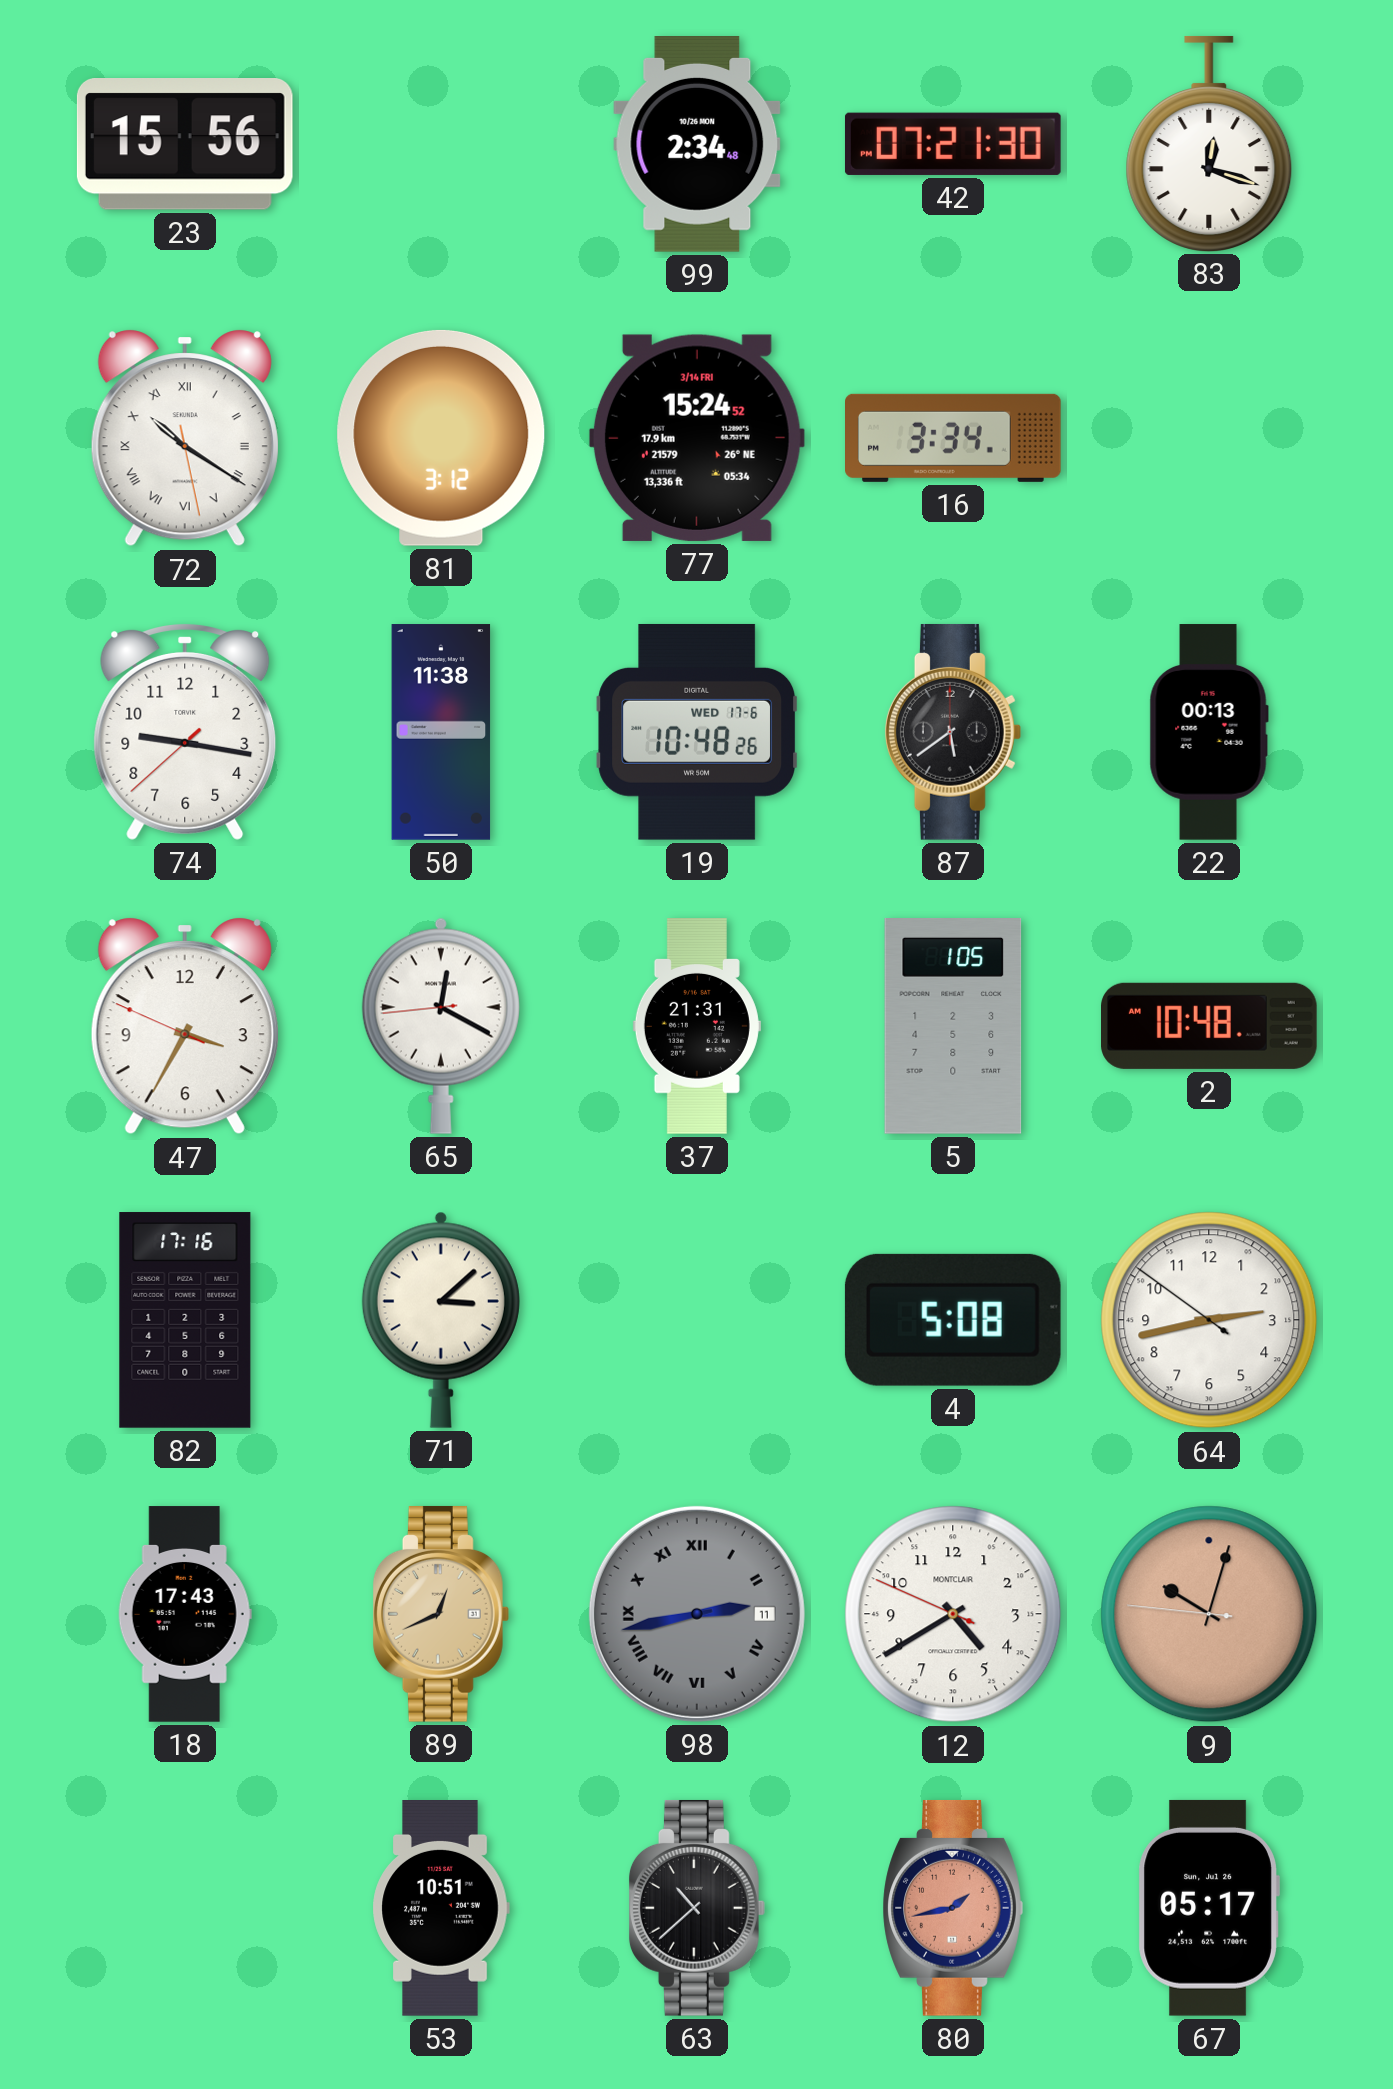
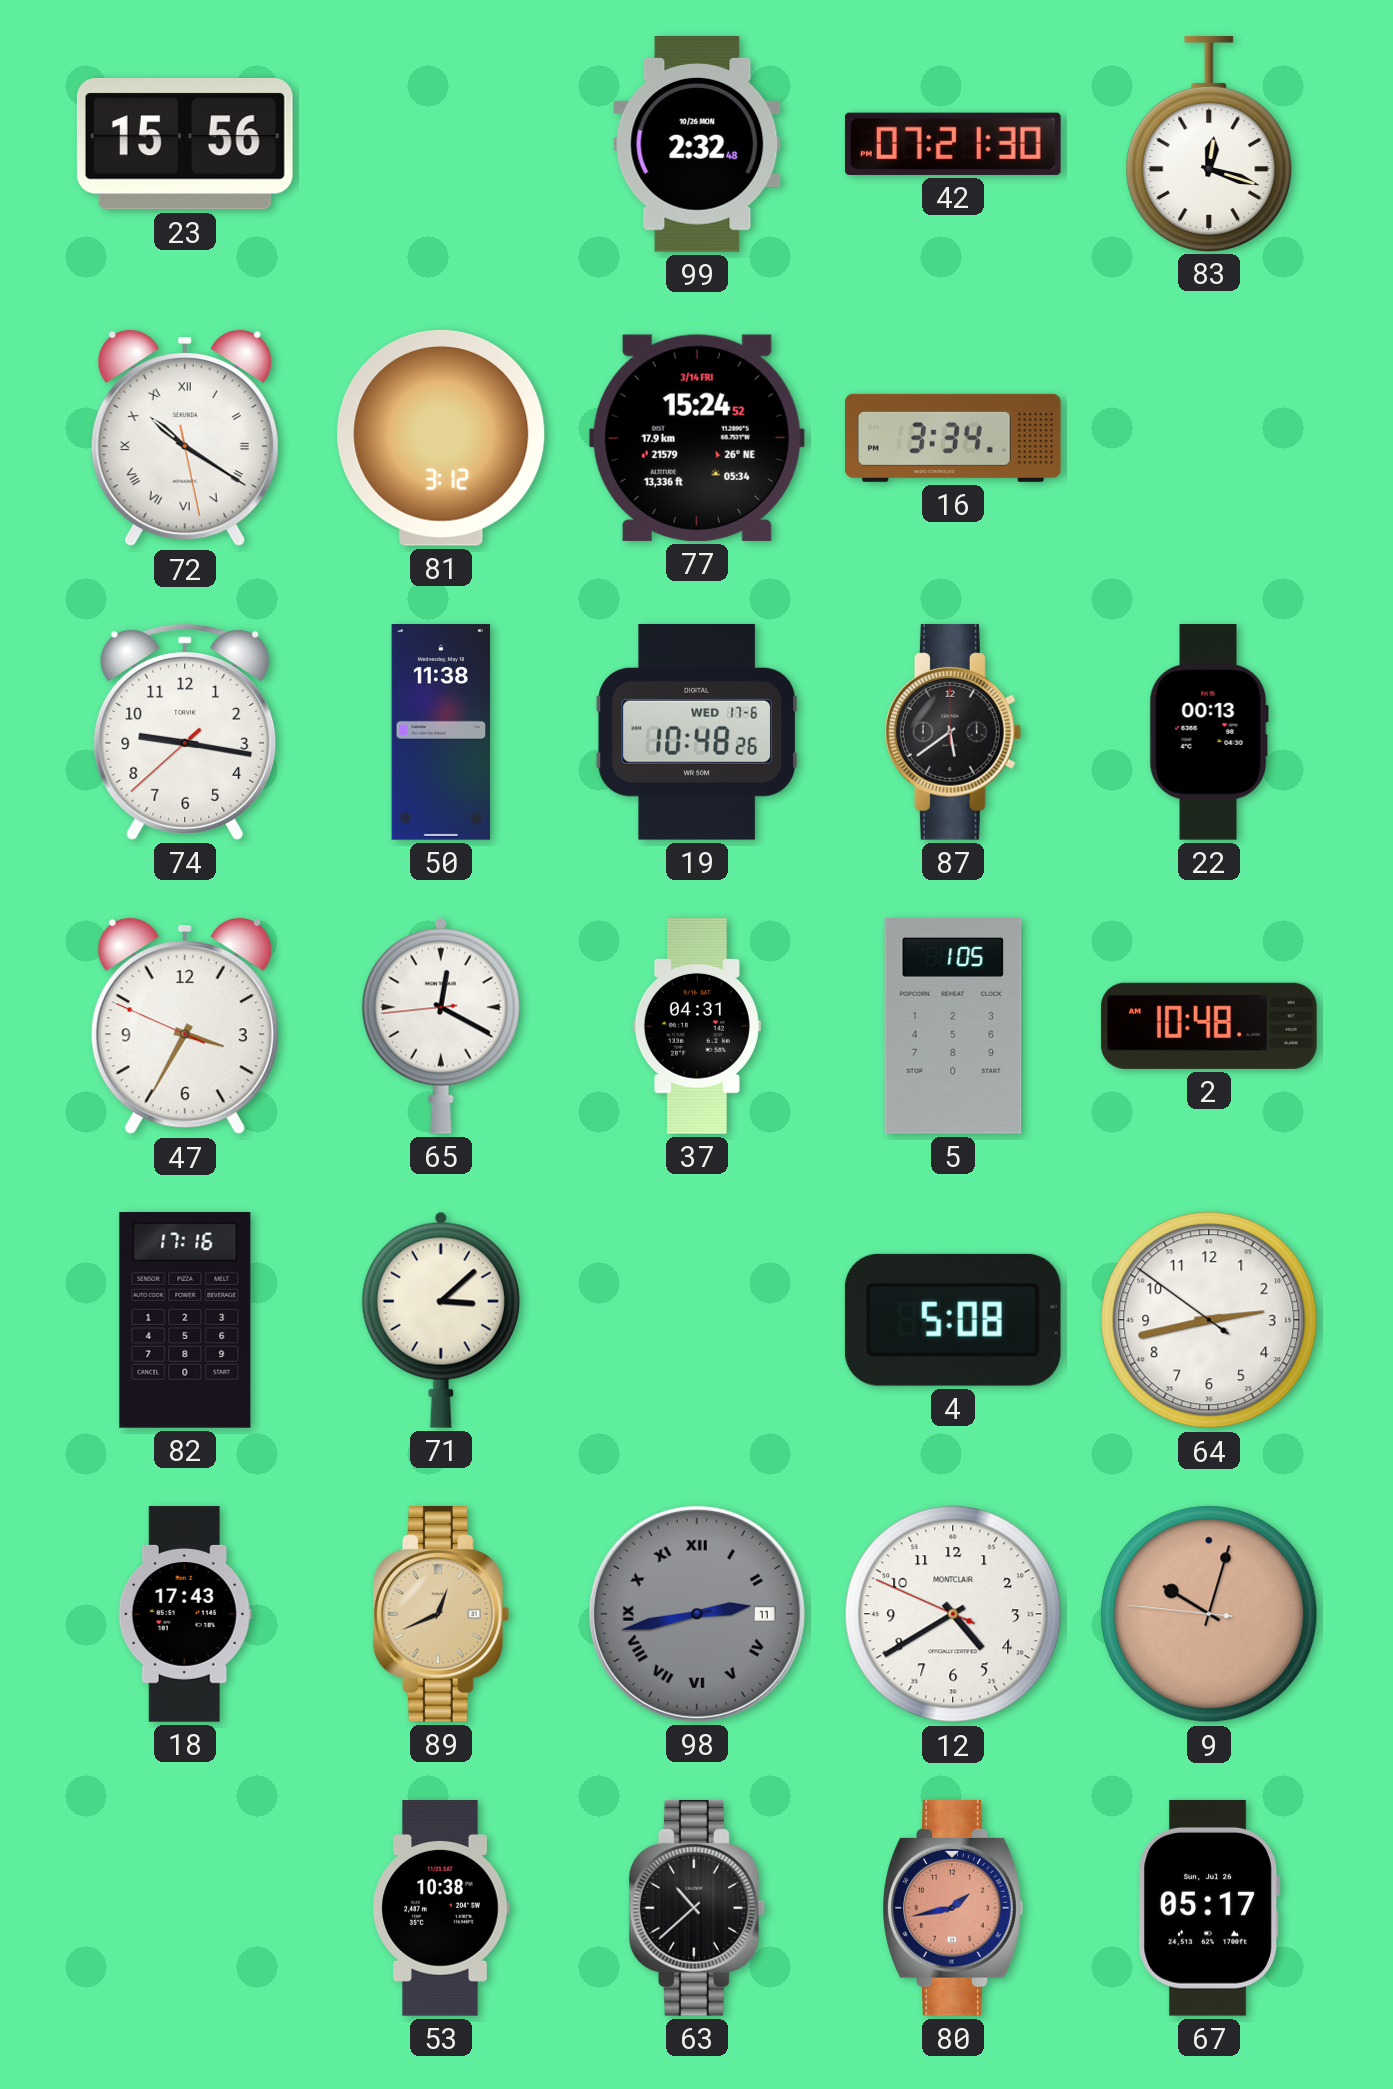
99: 2:34 -> 2:32
37: 21:31 -> 04:31
53: 10:51 -> 10:38
